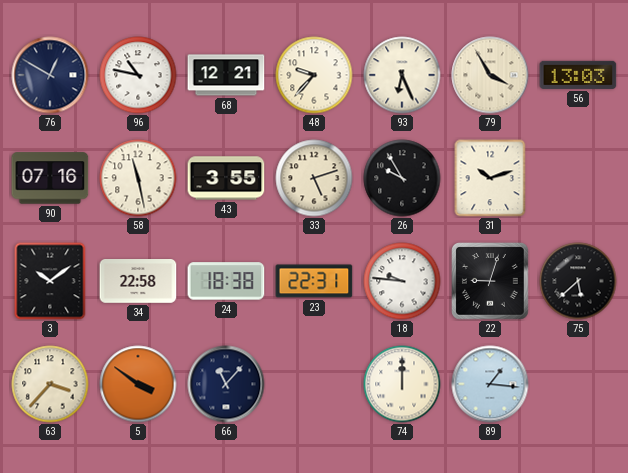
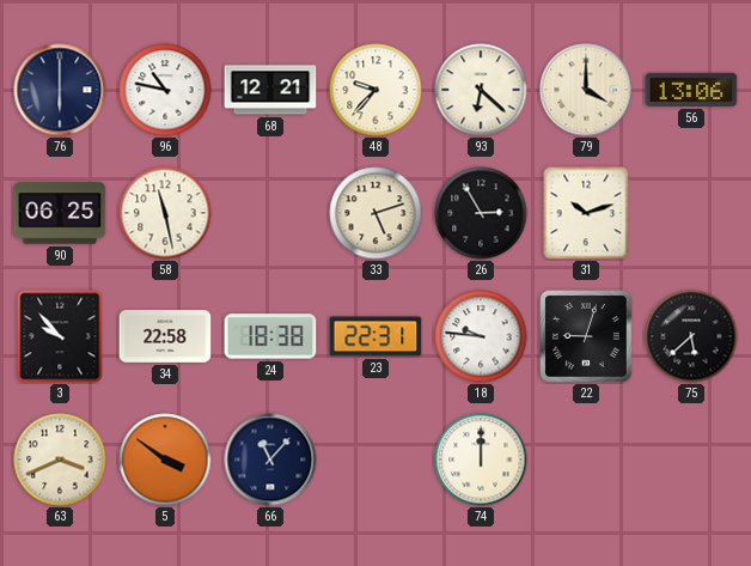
76: 12:50 -> 6:00
93: 6:26 -> 6:22
79: 3:55 -> 4:00
56: 13:03 -> 13:06
90: 07:16 -> 06:25
43: 3:55 -> none
26: 9:55 -> 2:55
3: 10:09 -> 9:53
63: 3:37 -> 3:41
89: 1:16 -> none
